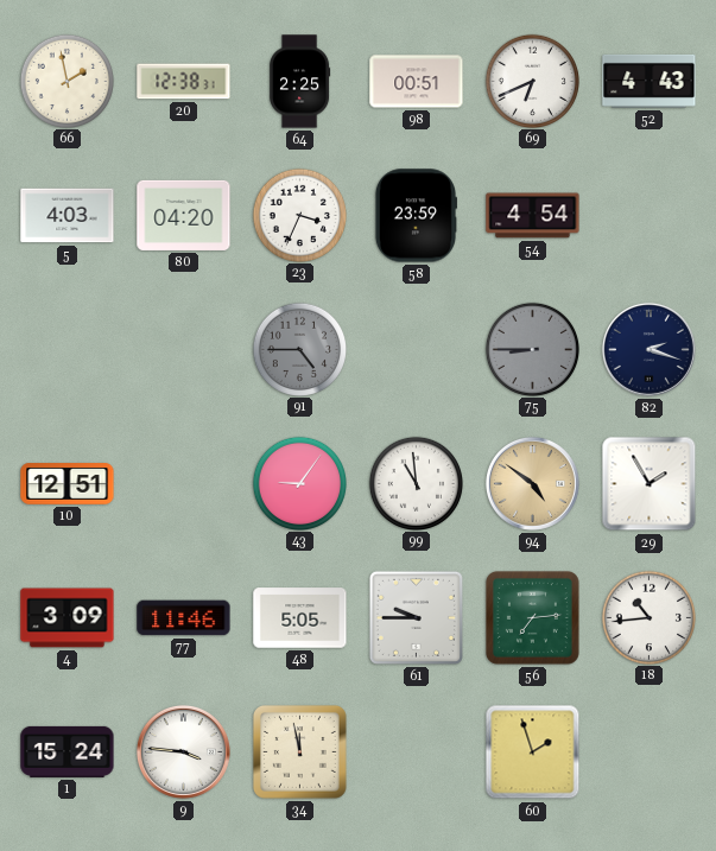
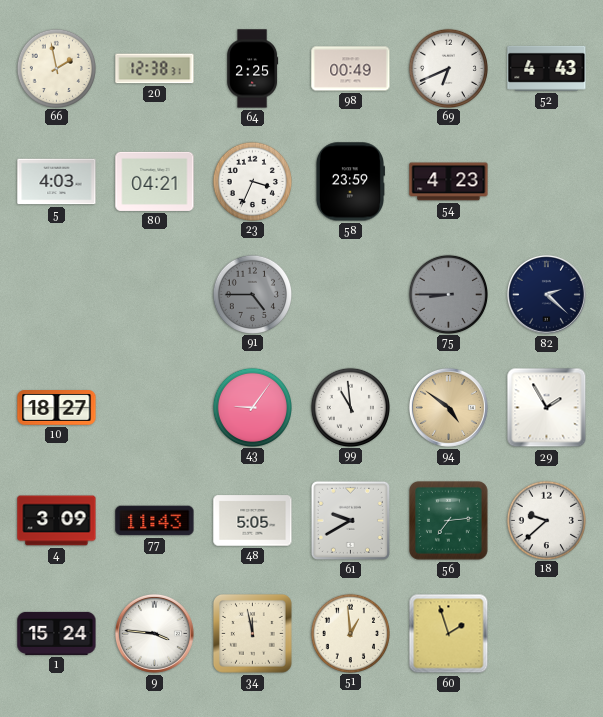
98: 00:51 -> 00:49
80: 04:20 -> 04:21
54: 4:54 -> 4:23
82: 2:18 -> 2:22
10: 12:51 -> 18:27
77: 11:46 -> 11:43
61: 9:45 -> 9:40
18: 10:44 -> 9:38
51: none -> 12:59
